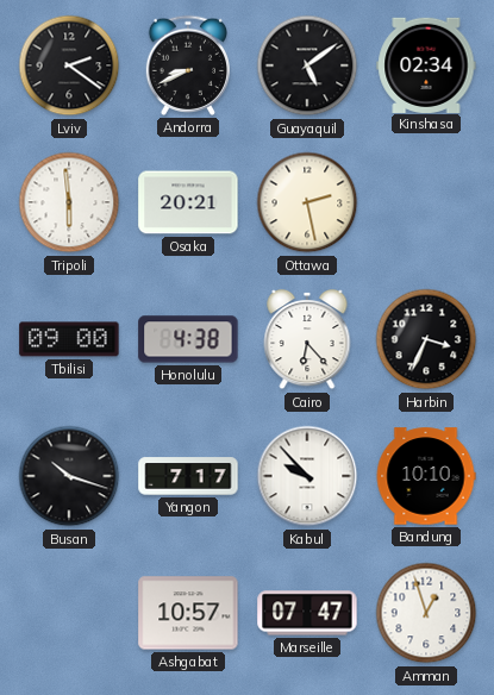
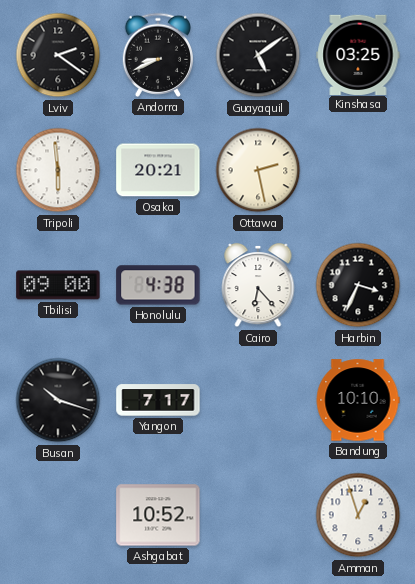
Kinshasa: 02:34 -> 03:25
Kabul: 9:53 -> none
Ashgabat: 10:57 -> 10:52
Marseille: 07:47 -> none
